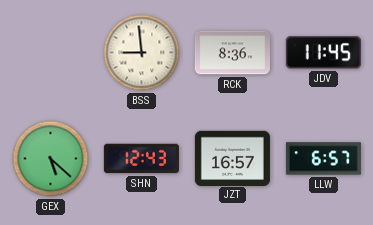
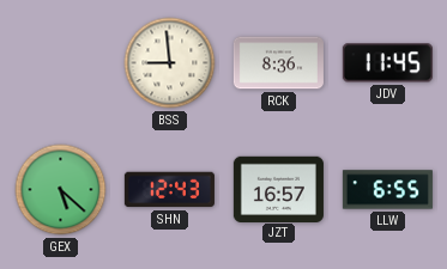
LLW: 6:57 -> 6:55
